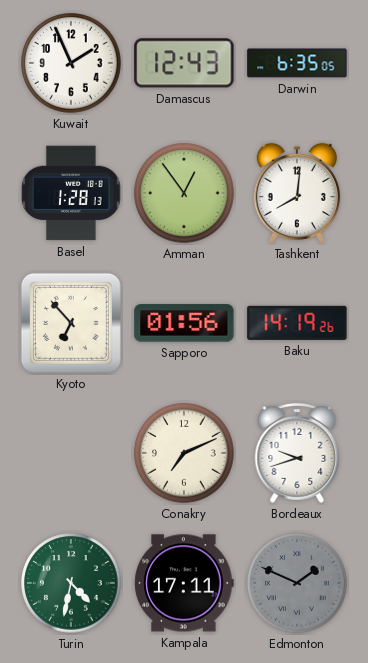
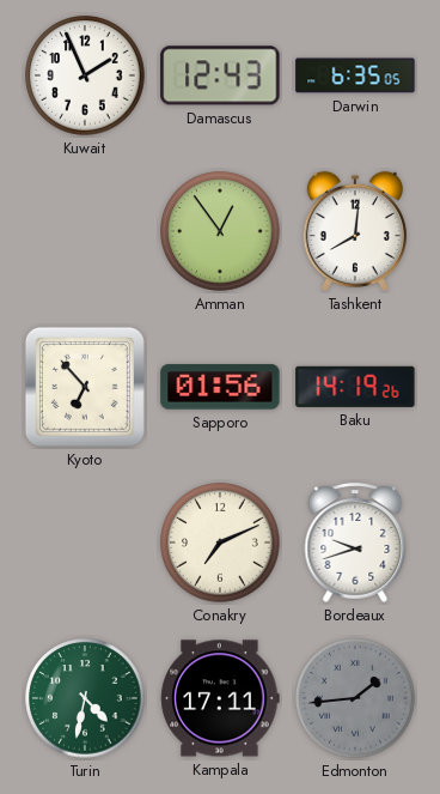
Basel: 1:28 -> none
Edmonton: 1:49 -> 1:44
